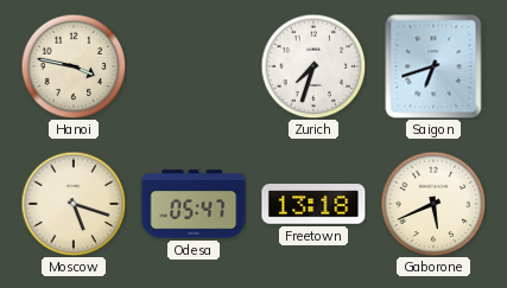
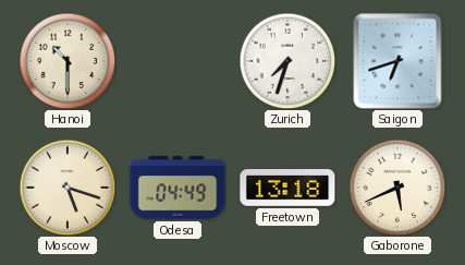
Hanoi: 3:47 -> 10:30
Odesa: 05:47 -> 04:49
